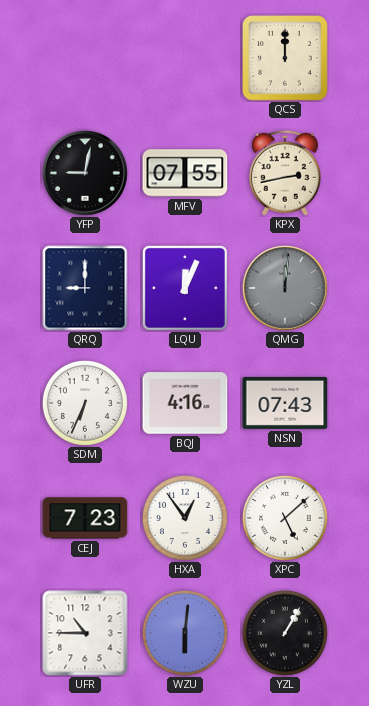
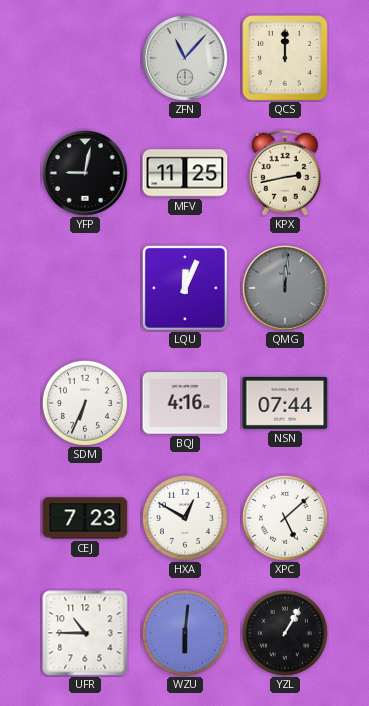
ZFN: none -> 11:07
MFV: 07:55 -> 11:25
QRQ: 9:00 -> none
NSN: 07:43 -> 07:44
HXA: 12:54 -> 12:50
